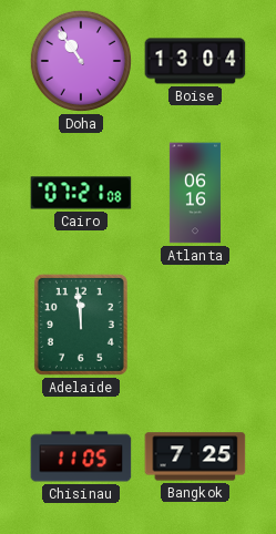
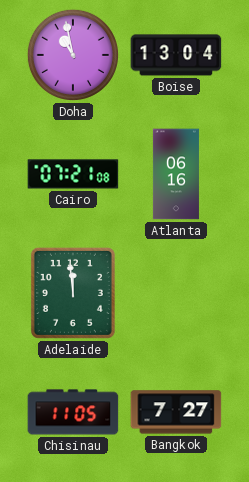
Doha: 10:54 -> 10:58
Bangkok: 7:25 -> 7:27
